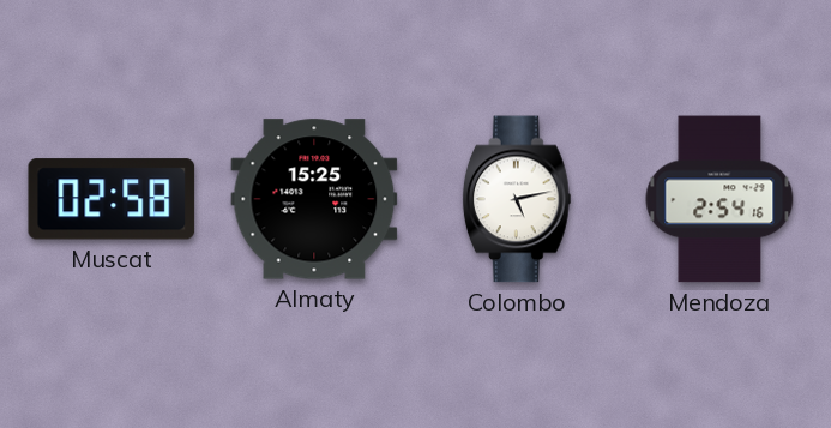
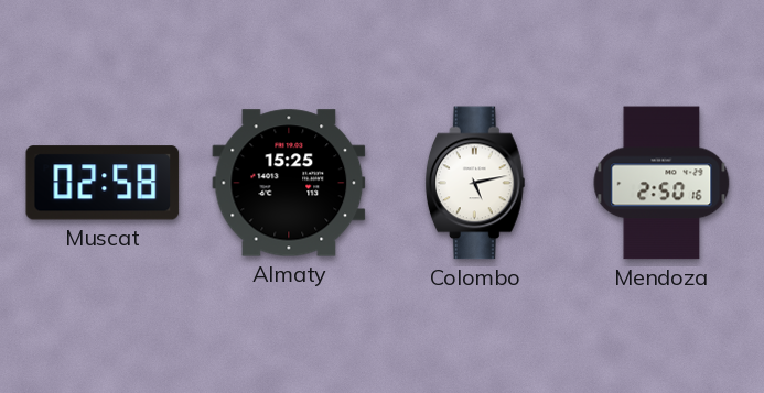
Mendoza: 2:54 -> 2:50
